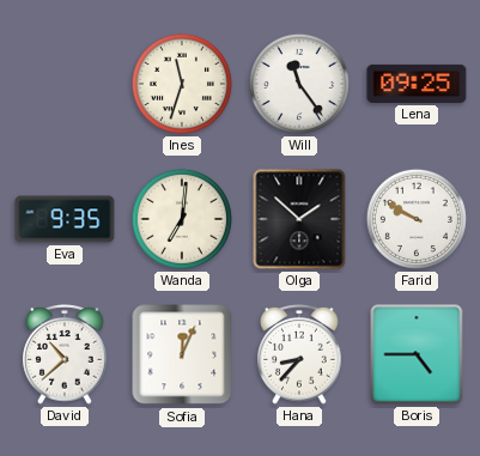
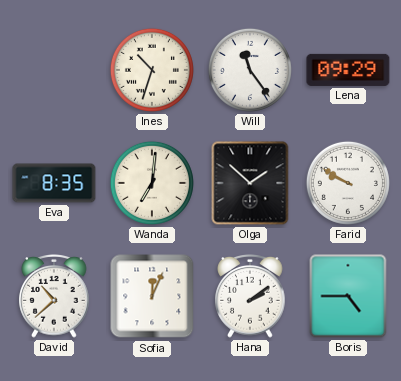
Ines: 11:33 -> 10:33
Lena: 09:25 -> 09:29
Eva: 9:35 -> 8:35
Hana: 8:37 -> 2:09
